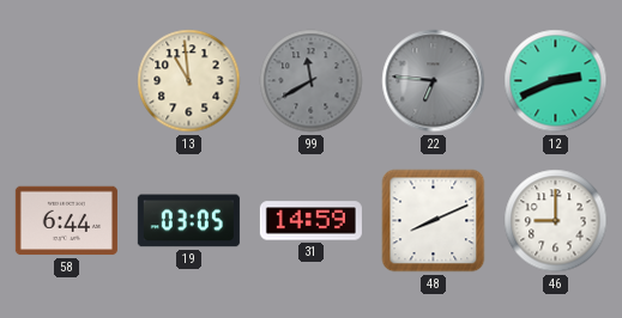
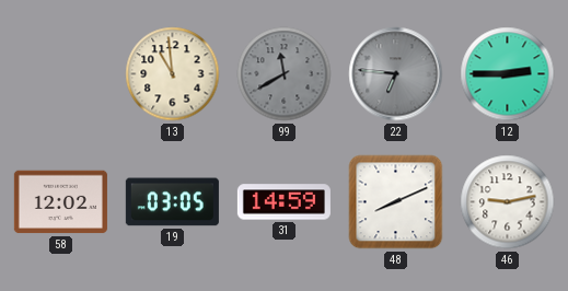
12: 2:41 -> 2:45
58: 6:44 -> 12:02
46: 9:00 -> 9:13
